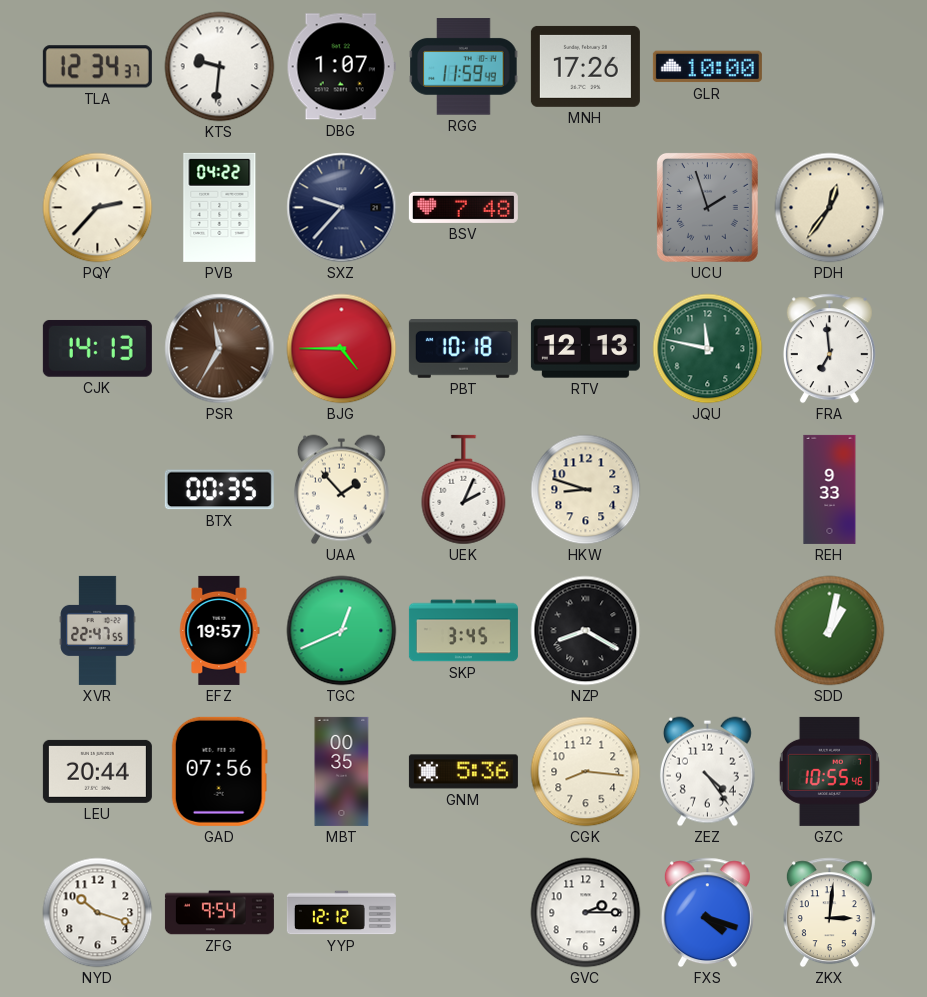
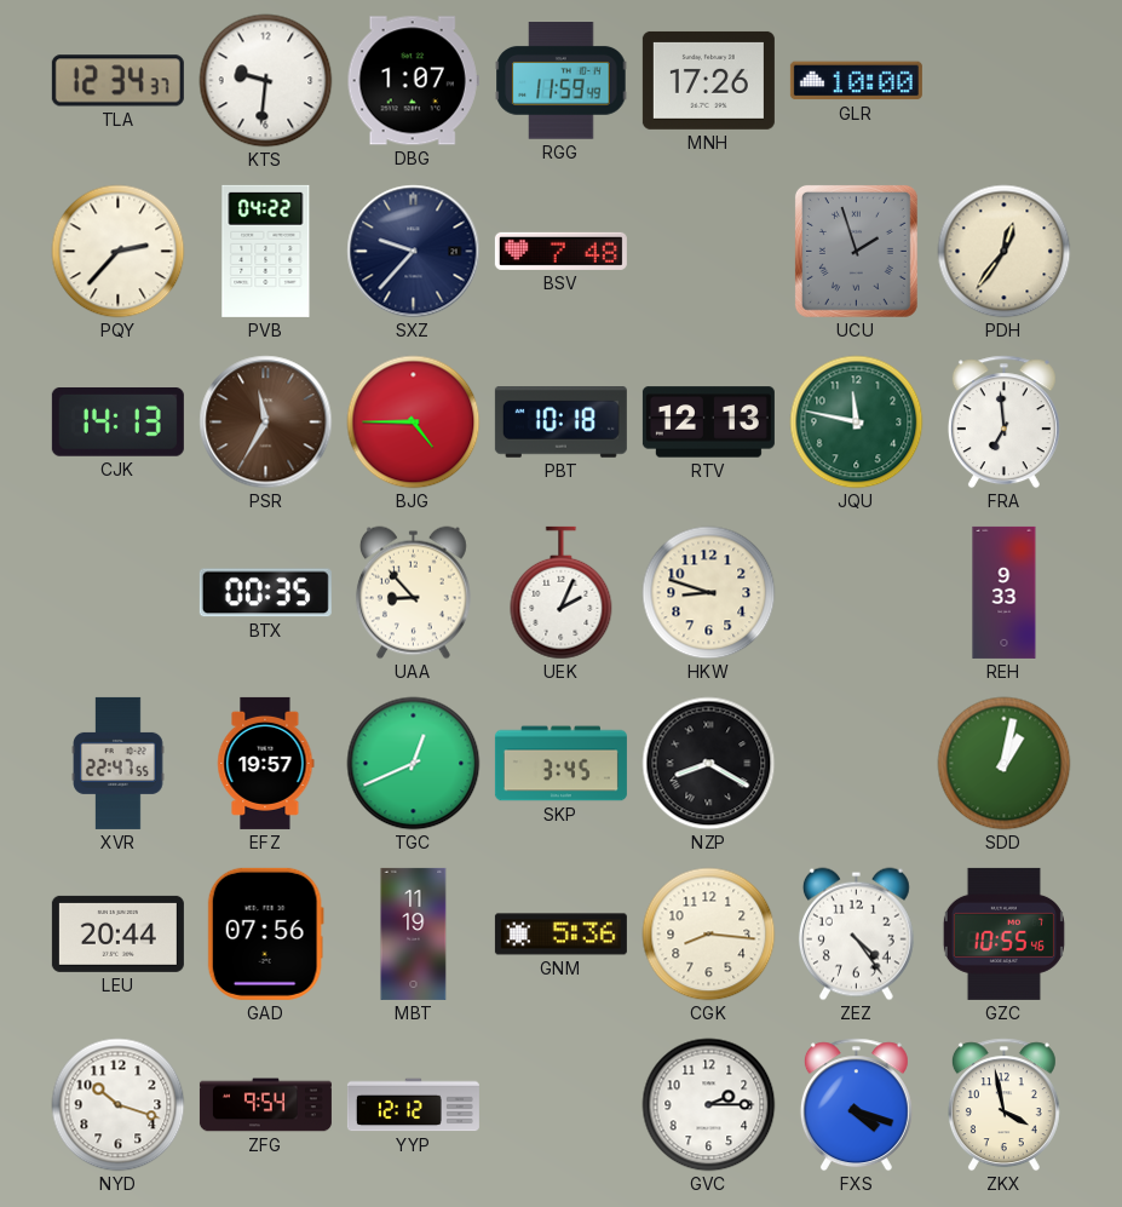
UAA: 1:53 -> 8:53
MBT: 00:35 -> 11:19
ZKX: 3:01 -> 3:58
